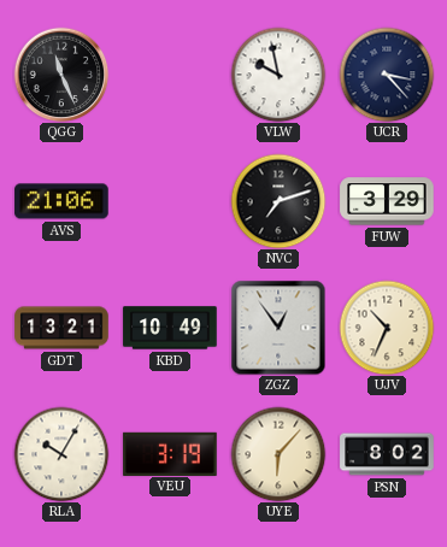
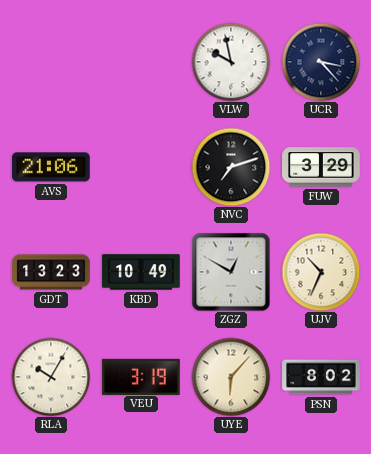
QGG: 11:26 -> none
GDT: 13:21 -> 13:23
ZGZ: 12:54 -> 12:50
